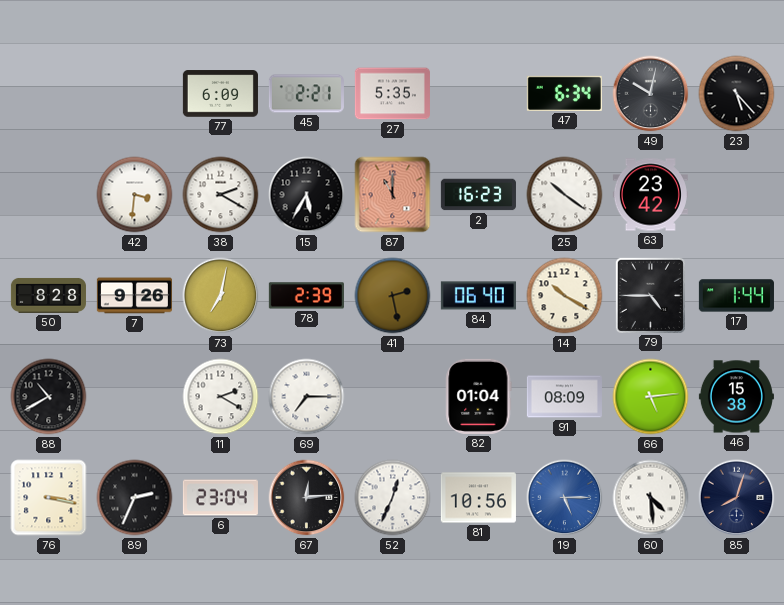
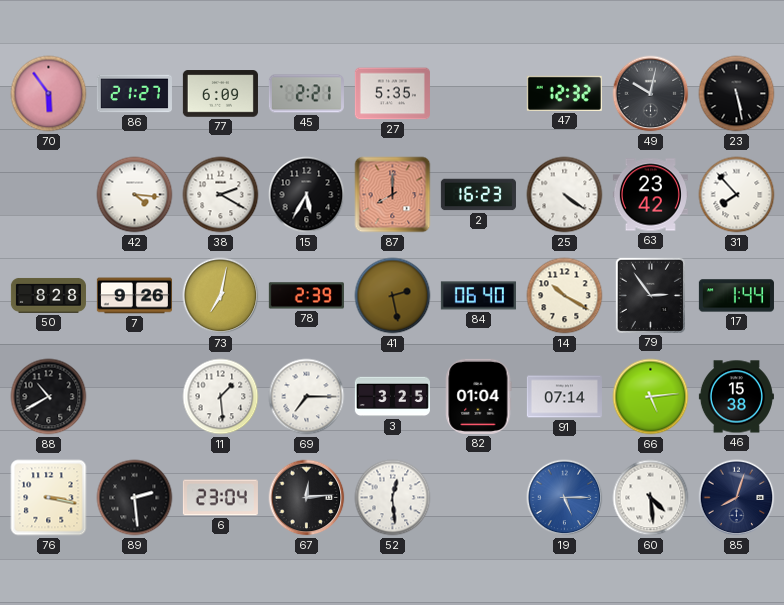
70: none -> 5:54
86: none -> 21:27
47: 6:34 -> 12:32
23: 5:23 -> 5:28
42: 3:31 -> 4:16
87: 11:00 -> 8:00
25: 10:21 -> 4:21
31: none -> 7:53
79: 4:45 -> 2:54
11: 2:20 -> 1:29
3: none -> 3:25
91: 08:09 -> 07:14
89: 2:34 -> 2:29
52: 12:34 -> 12:29
81: 10:56 -> none
